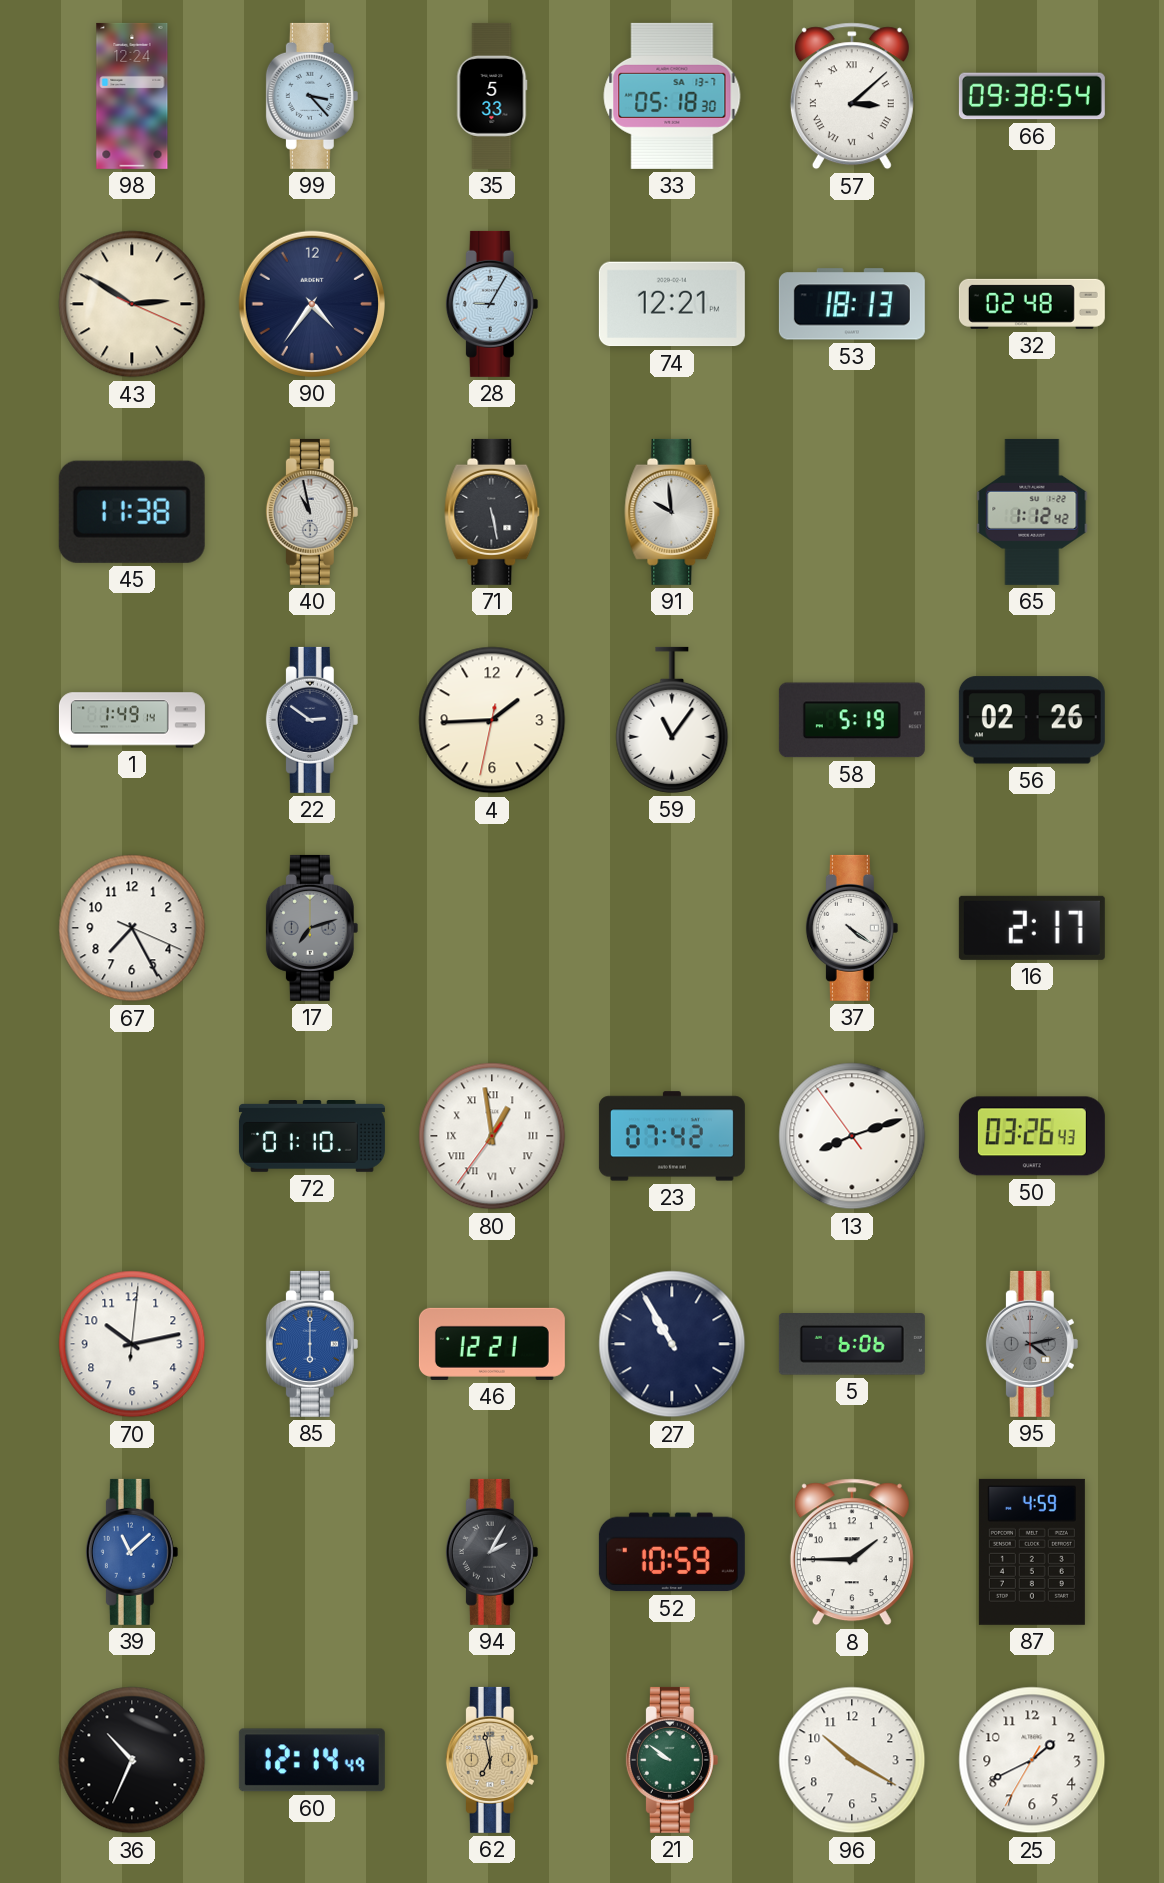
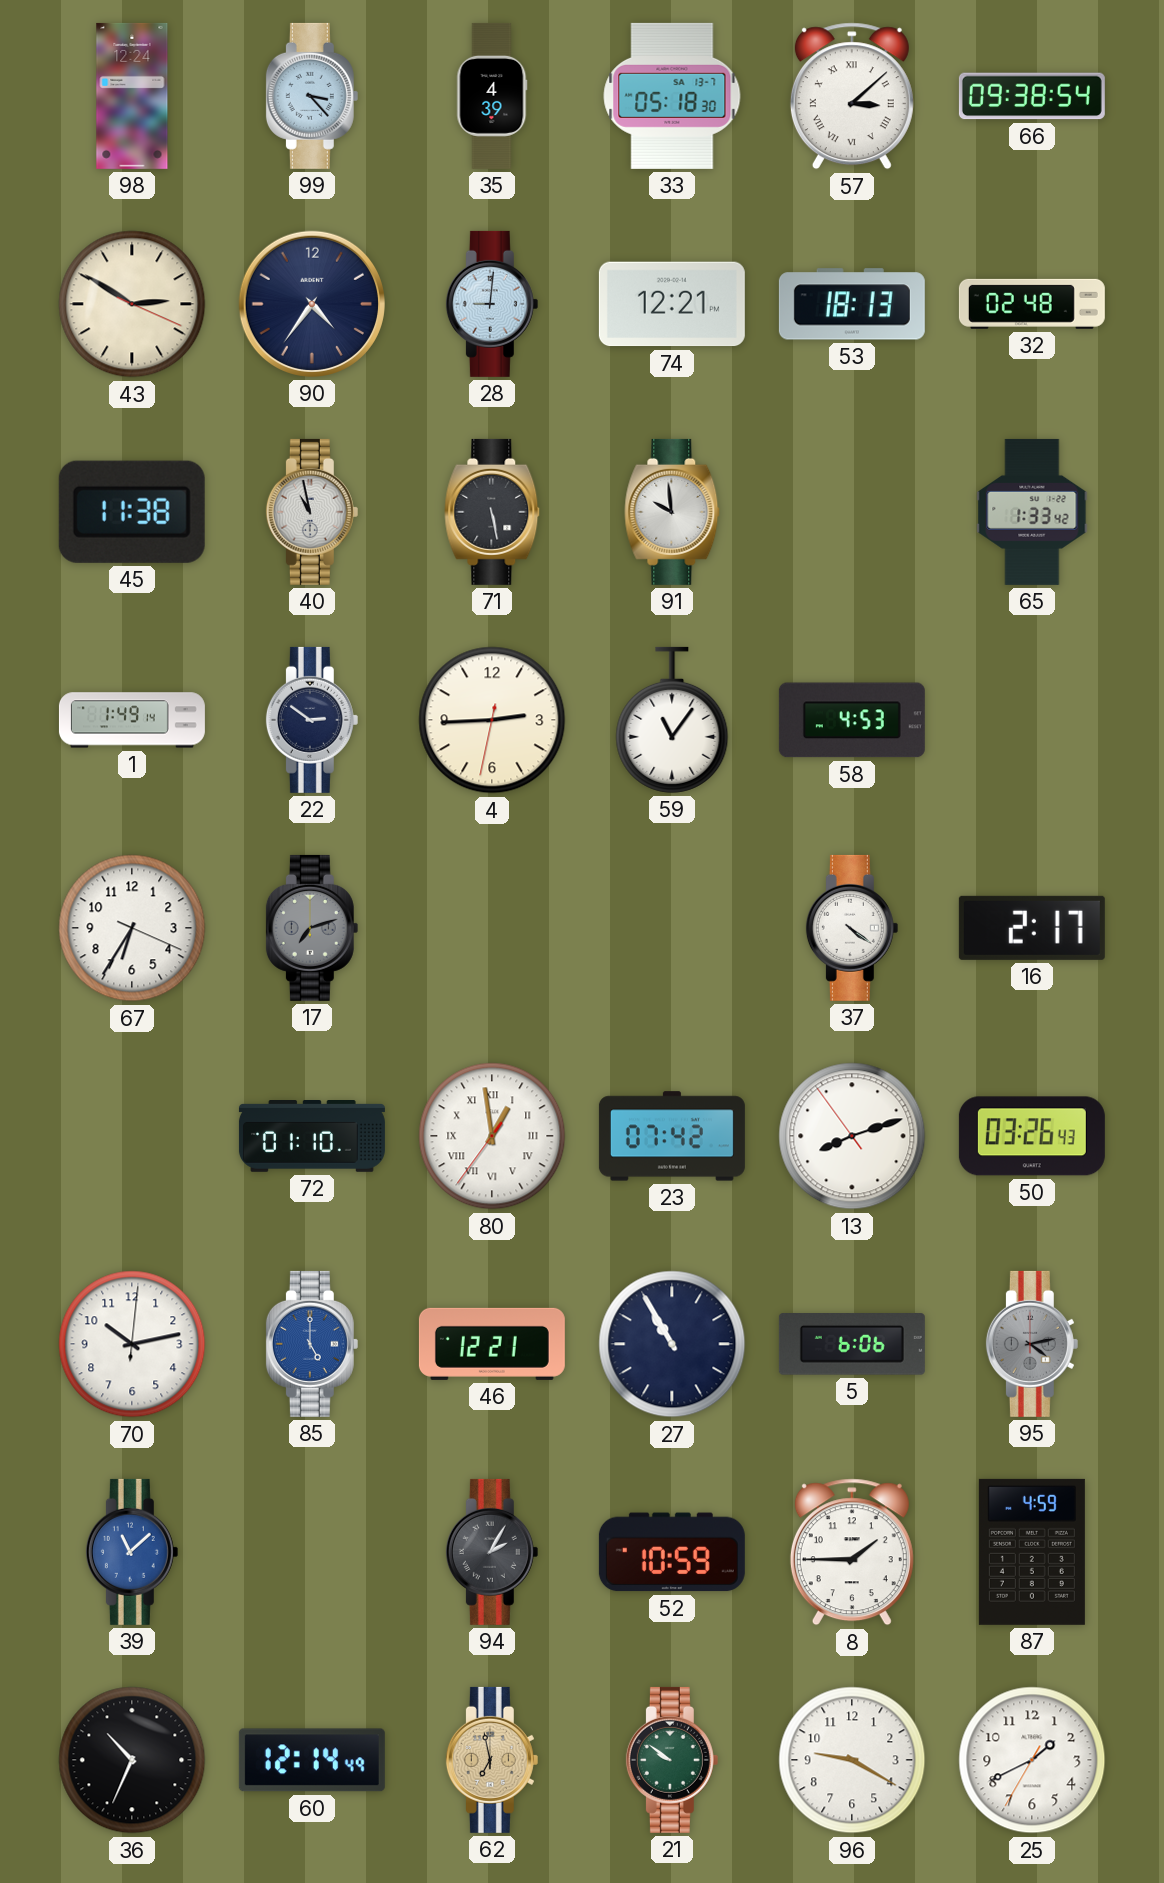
35: 5:33 -> 4:39
28: 9:05 -> 9:01
65: 1:12 -> 1:33
4: 1:44 -> 2:44
58: 5:19 -> 4:53
56: 02:26 -> none
67: 7:25 -> 6:35
85: 6:00 -> 5:00
96: 10:20 -> 9:20
